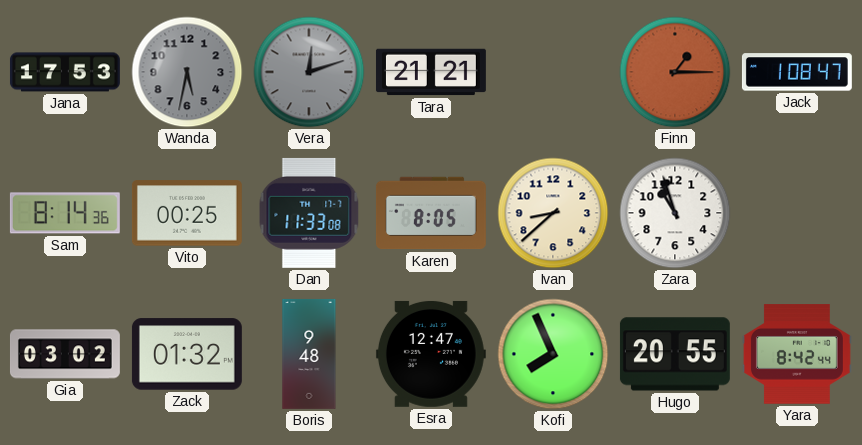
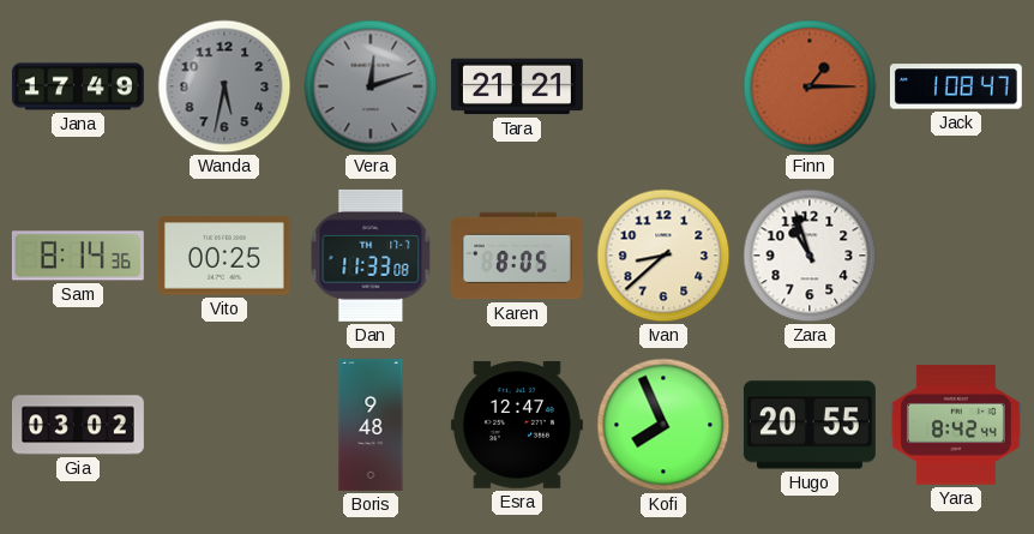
Jana: 17:53 -> 17:49
Zack: 01:32 -> none
